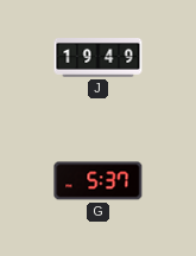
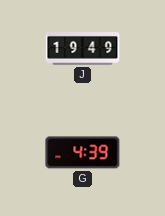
G: 5:37 -> 4:39
